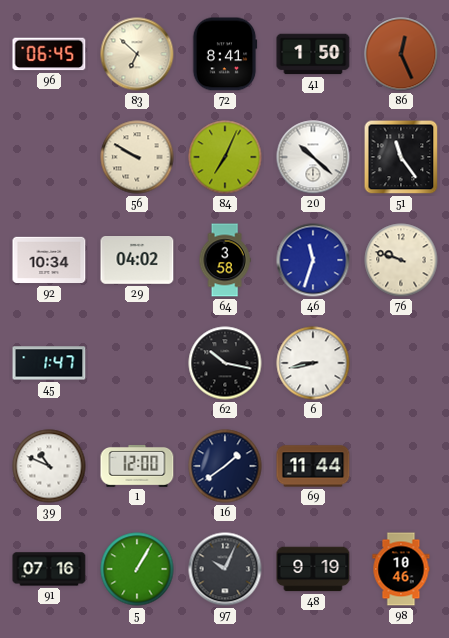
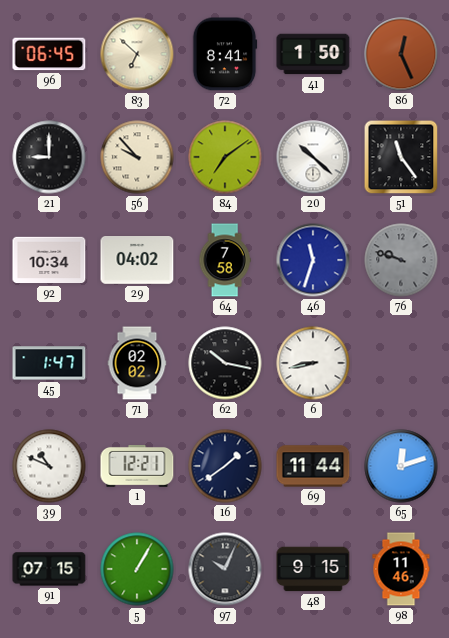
21: none -> 9:00
56: 9:50 -> 9:53
84: 7:04 -> 7:09
64: 3:58 -> 7:58
76 dial: cream -> grey
71: none -> 02:02
1: 12:00 -> 12:21
65: none -> 12:12
91: 07:16 -> 07:15
48: 9:19 -> 9:15
98: 10:46 -> 11:46
